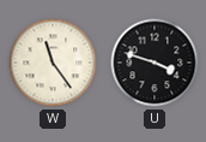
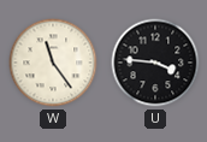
U: 3:48 -> 3:46
